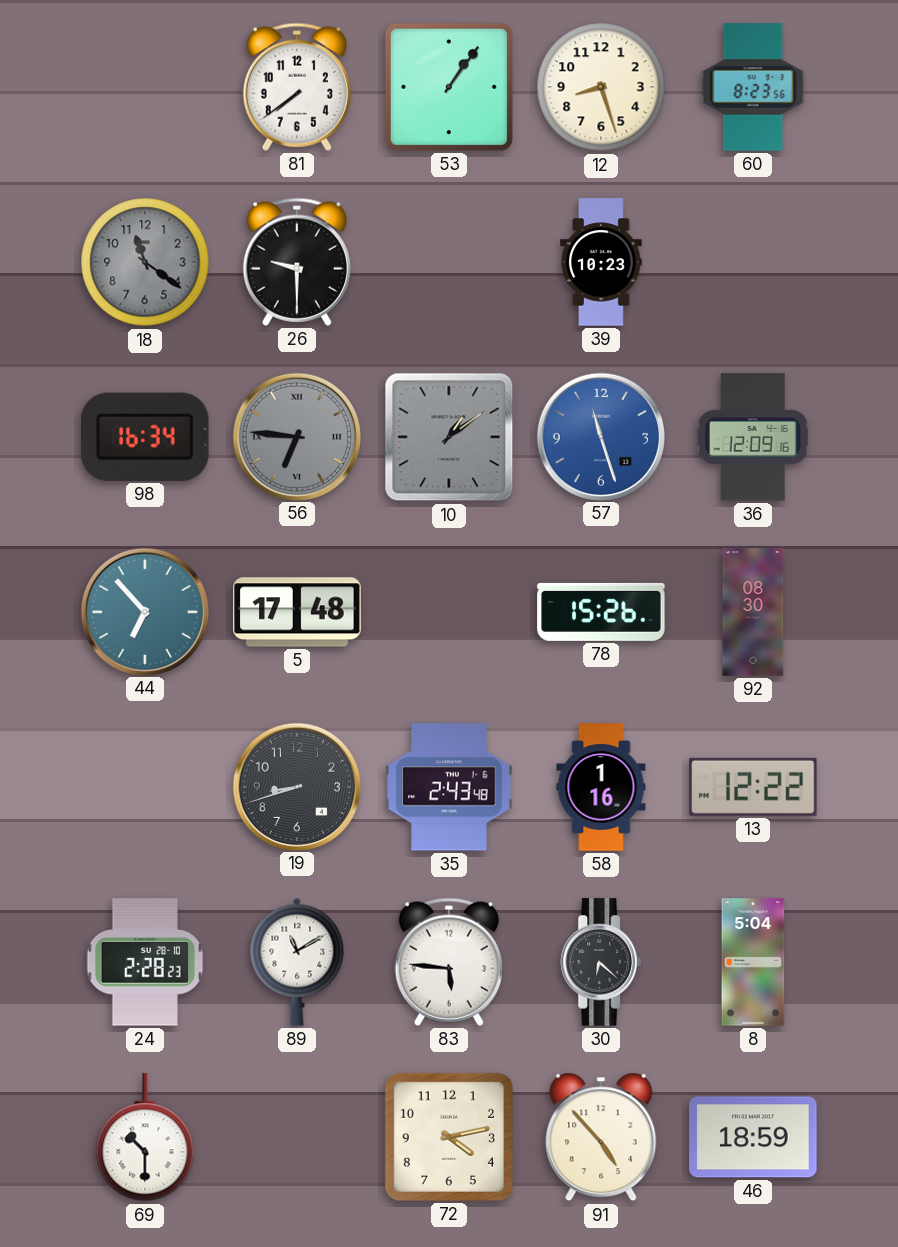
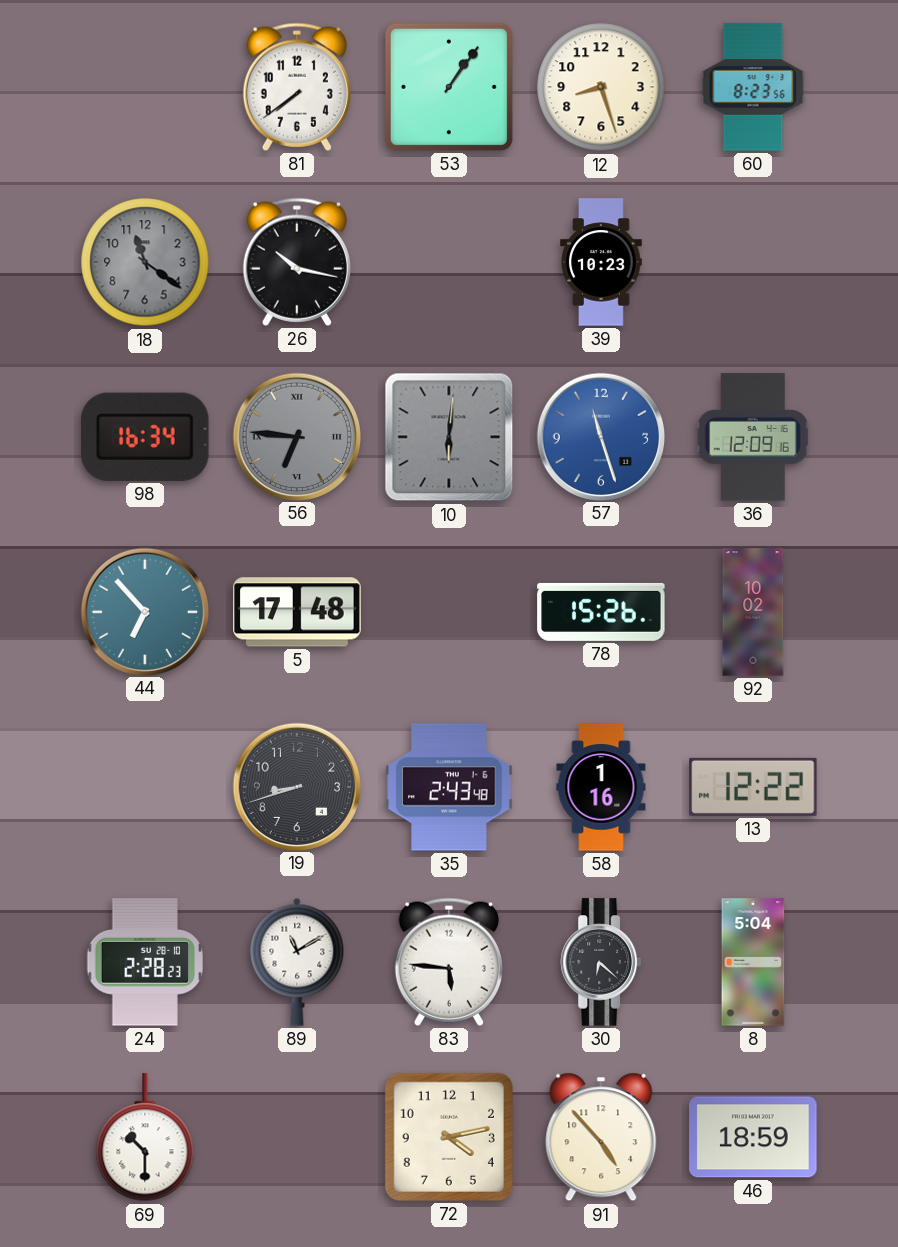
26: 9:30 -> 10:17
10: 1:09 -> 6:01
92: 08:30 -> 10:02
